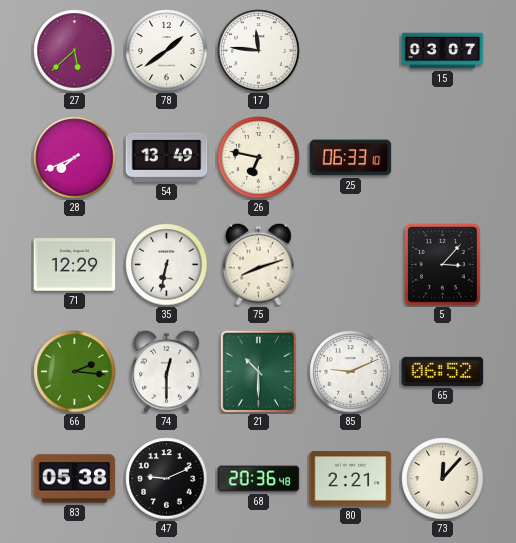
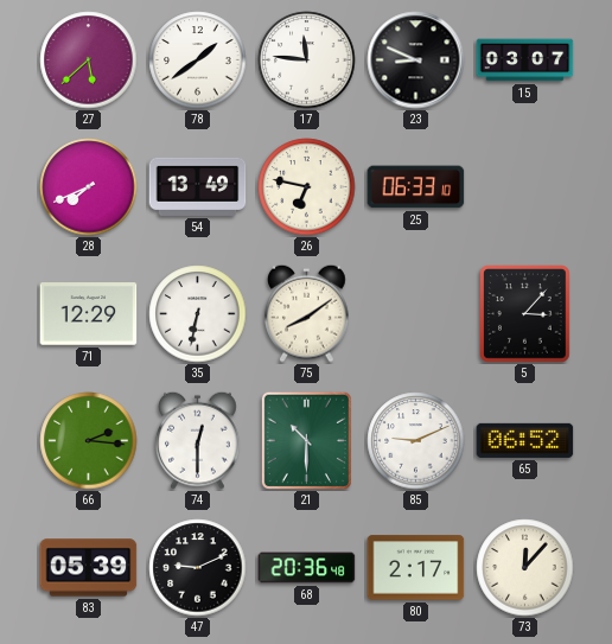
23: none -> 8:49
75: 8:12 -> 8:09
83: 05:38 -> 05:39
80: 2:21 -> 2:17
